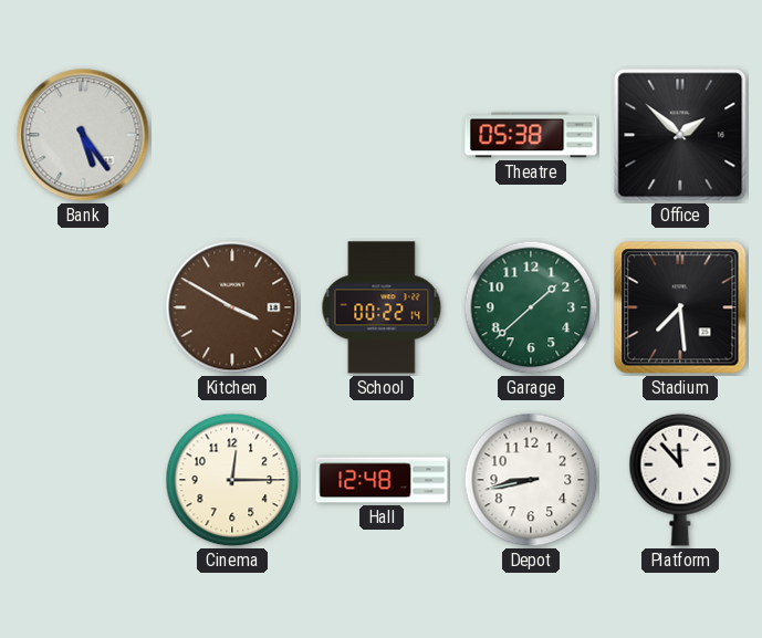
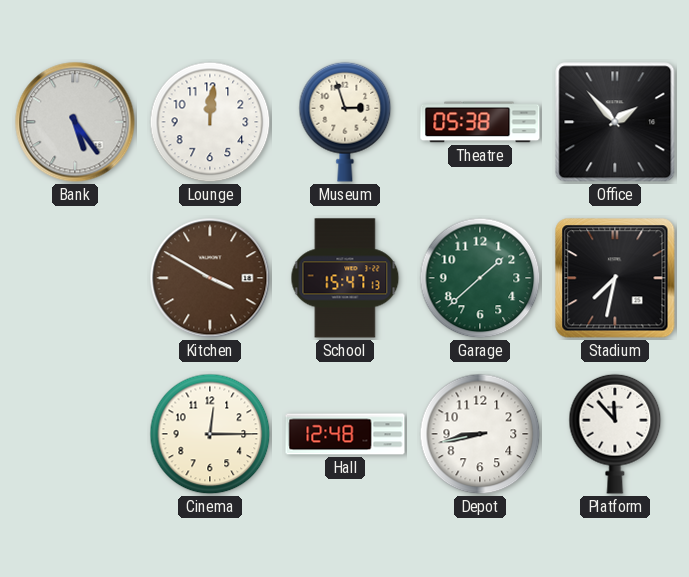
Lounge: none -> 12:01
Museum: none -> 2:57
Office: 1:52 -> 1:53
School: 00:22 -> 15:47
Stadium: 7:29 -> 7:32
